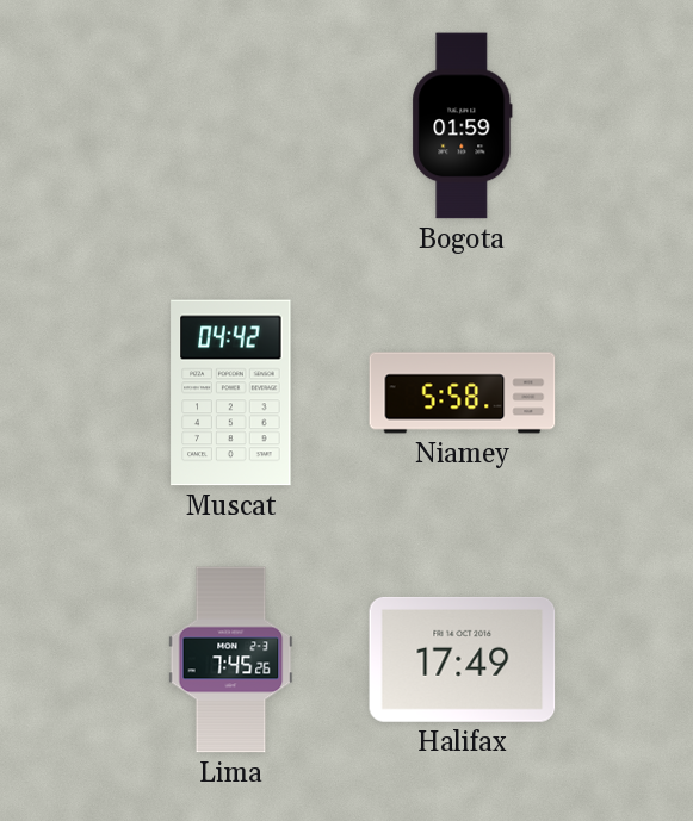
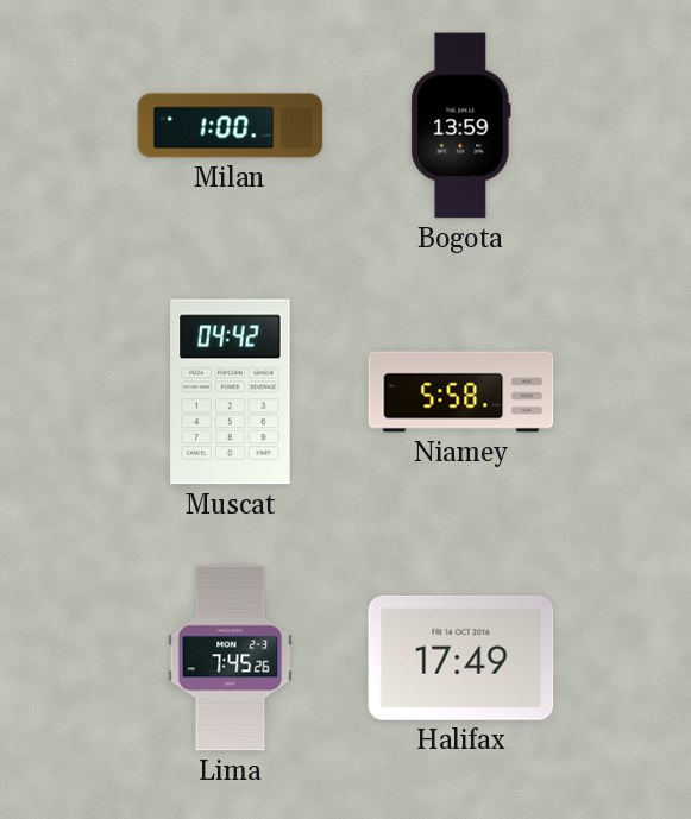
Milan: none -> 1:00
Bogota: 01:59 -> 13:59
